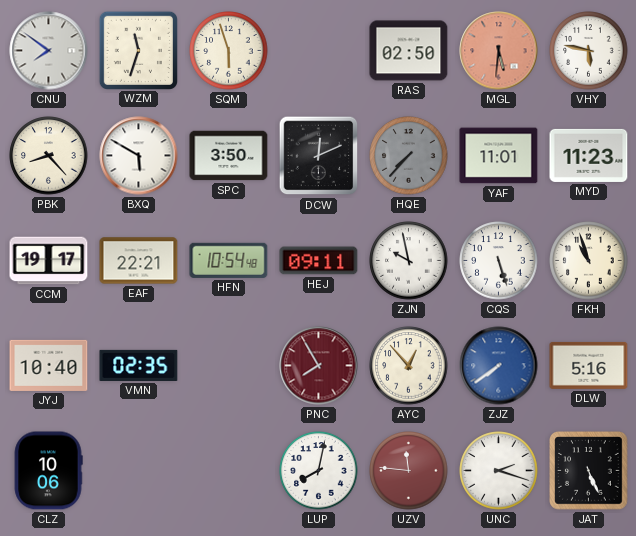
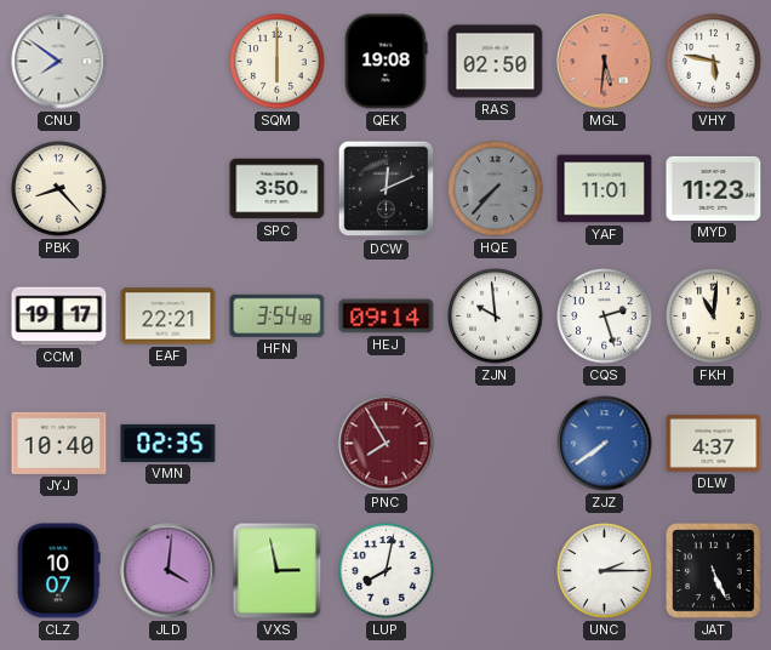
WZM: 11:33 -> none
SQM: 5:57 -> 6:00
QEK: none -> 19:08
BXQ: 5:50 -> none
HFN: 10:54 -> 3:54
HEJ: 09:11 -> 09:14
ZJN: 9:58 -> 9:59
CQS: 5:27 -> 2:27
FKH: 10:57 -> 11:01
AYC: 12:53 -> none
DLW: 5:16 -> 4:37
CLZ: 10:06 -> 10:07
JLD: none -> 4:01
VXS: none -> 2:58
UZV: 11:46 -> none
UNC: 2:18 -> 2:15
